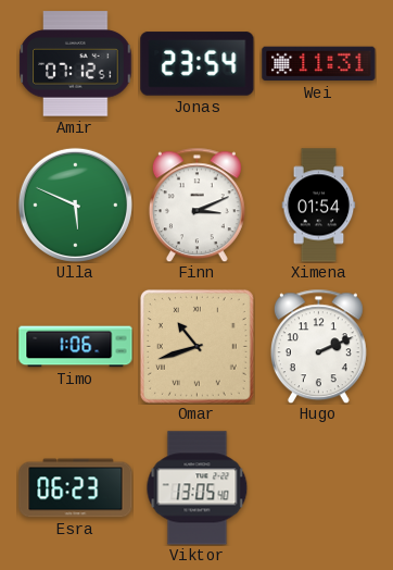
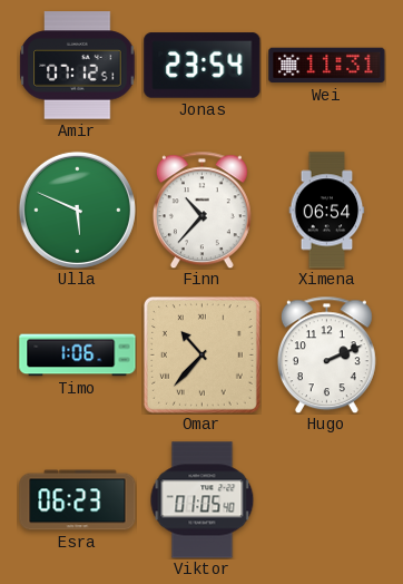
Finn: 3:11 -> 10:37
Ximena: 01:54 -> 06:54
Omar: 10:42 -> 10:37
Viktor: 13:05 -> 01:05
